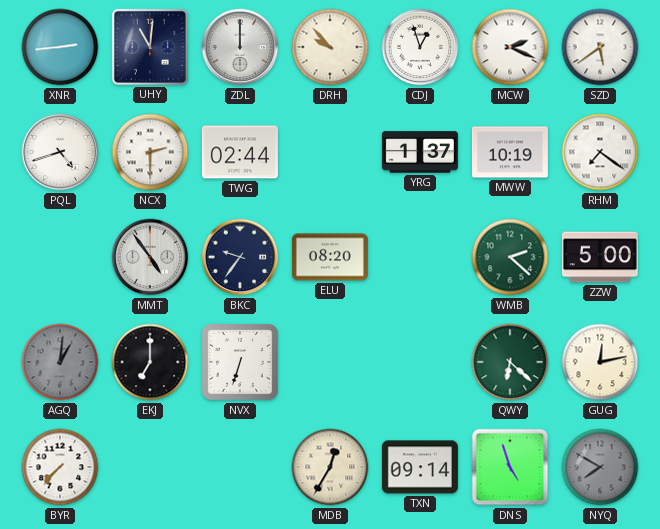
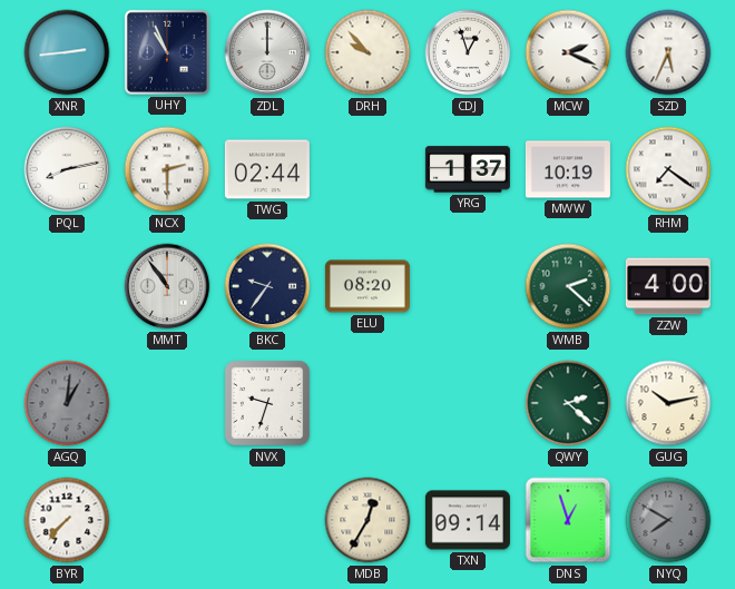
UHY: 11:01 -> 10:56
SZD: 5:39 -> 5:34
PQL: 4:42 -> 8:13
MMT: 4:54 -> 10:54
ZZW: 5:00 -> 4:00
EKJ: 7:00 -> none
NVX: 6:33 -> 9:33
QWY: 6:22 -> 2:22
GUG: 12:13 -> 10:13
DNS: 4:57 -> 12:57
